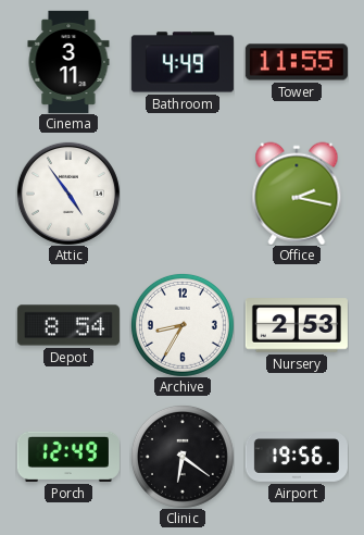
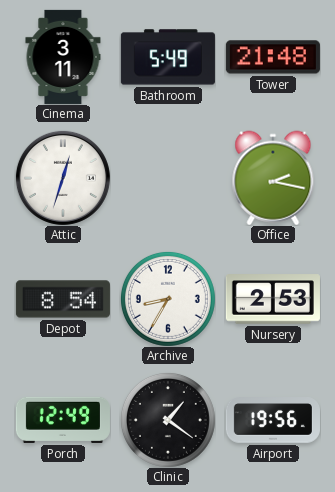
Bathroom: 4:49 -> 5:49
Tower: 11:55 -> 21:48
Attic: 4:54 -> 12:33
Clinic: 6:21 -> 1:21
